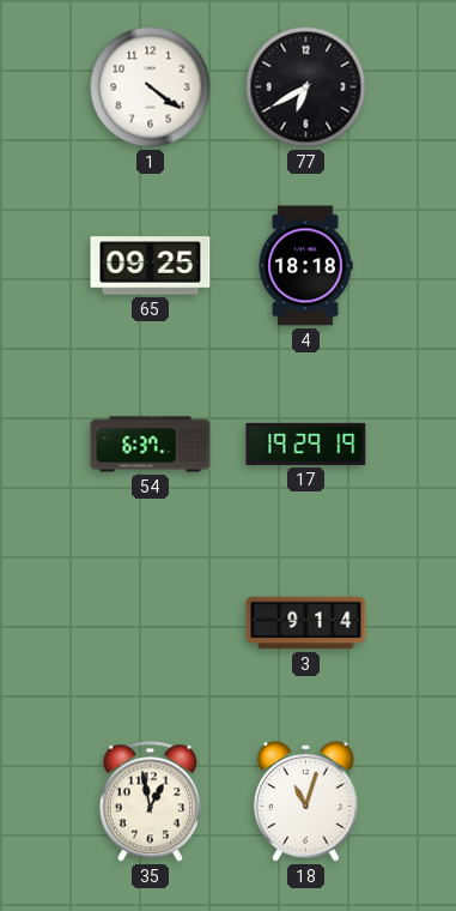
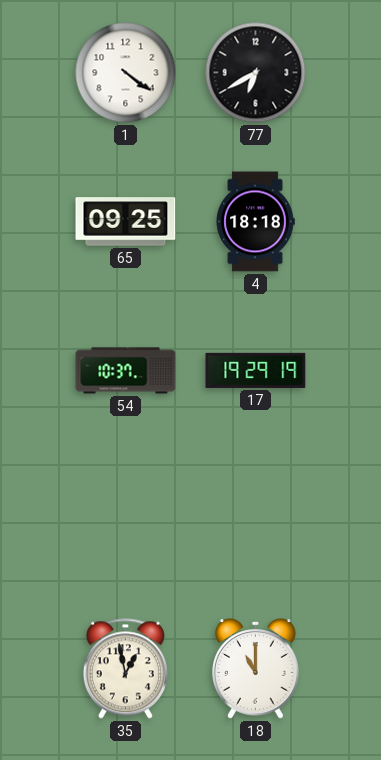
54: 6:37 -> 10:37
3: 9:14 -> none
18: 11:03 -> 11:00
